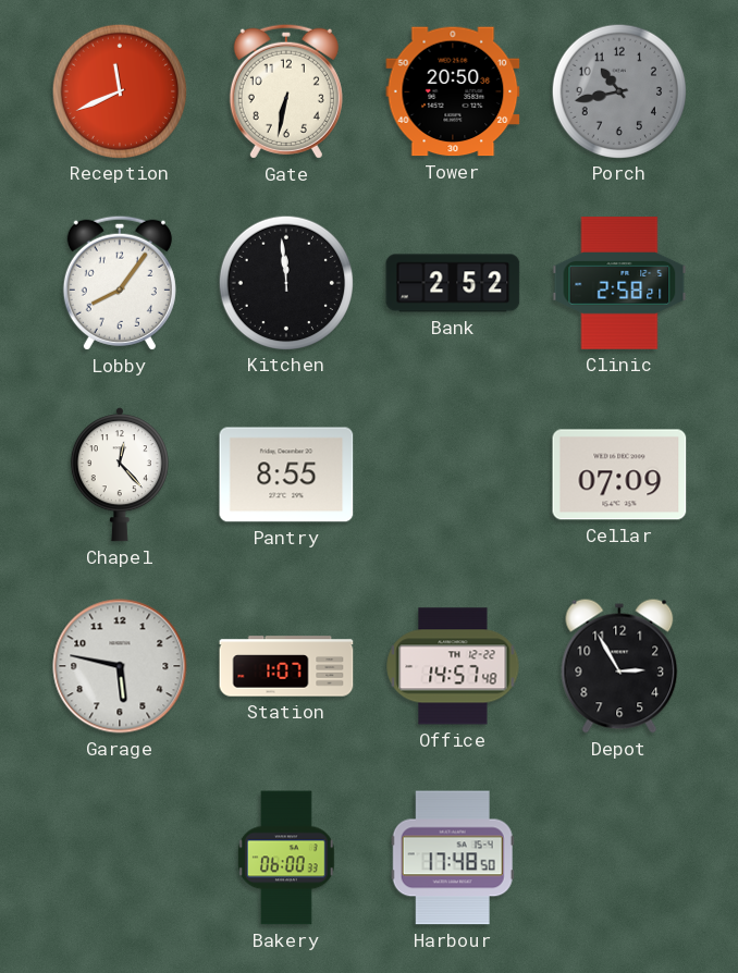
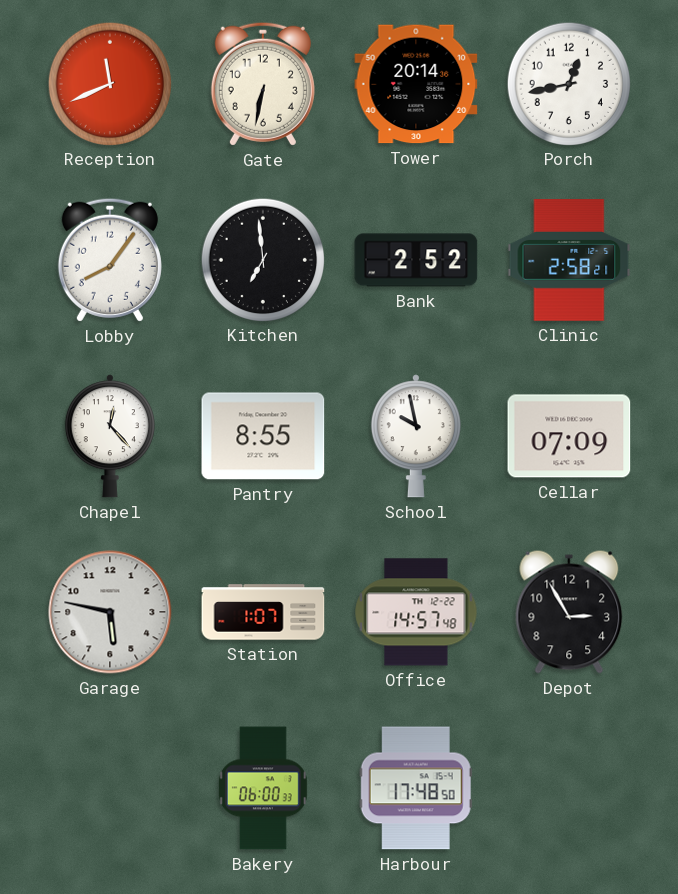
Tower: 20:50 -> 20:14
Porch: 10:43 -> 12:43
Porch dial: grey -> white
Kitchen: 11:59 -> 6:59
School: none -> 9:58
